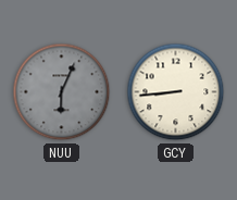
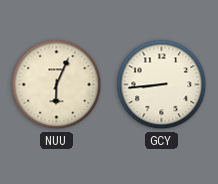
NUU dial: grey -> cream
